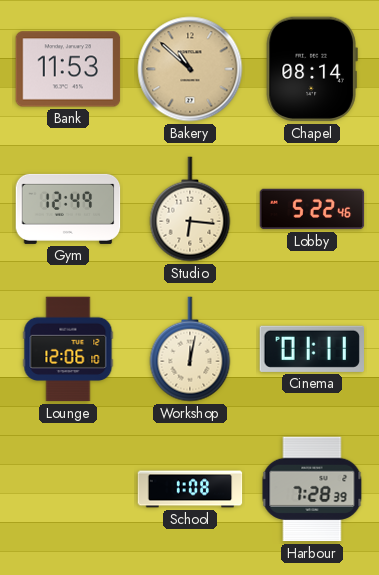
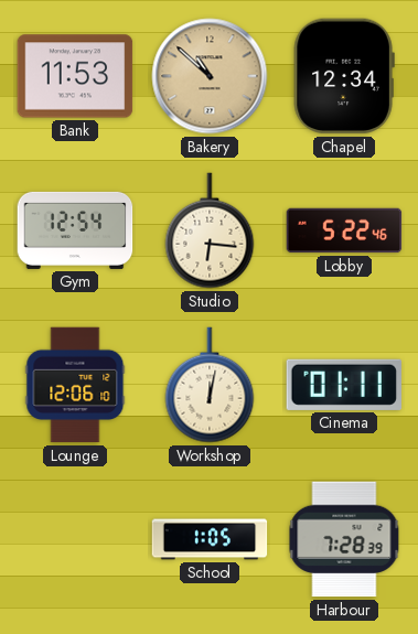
Chapel: 08:14 -> 12:34
Gym: 12:49 -> 12:54
School: 1:08 -> 1:05
